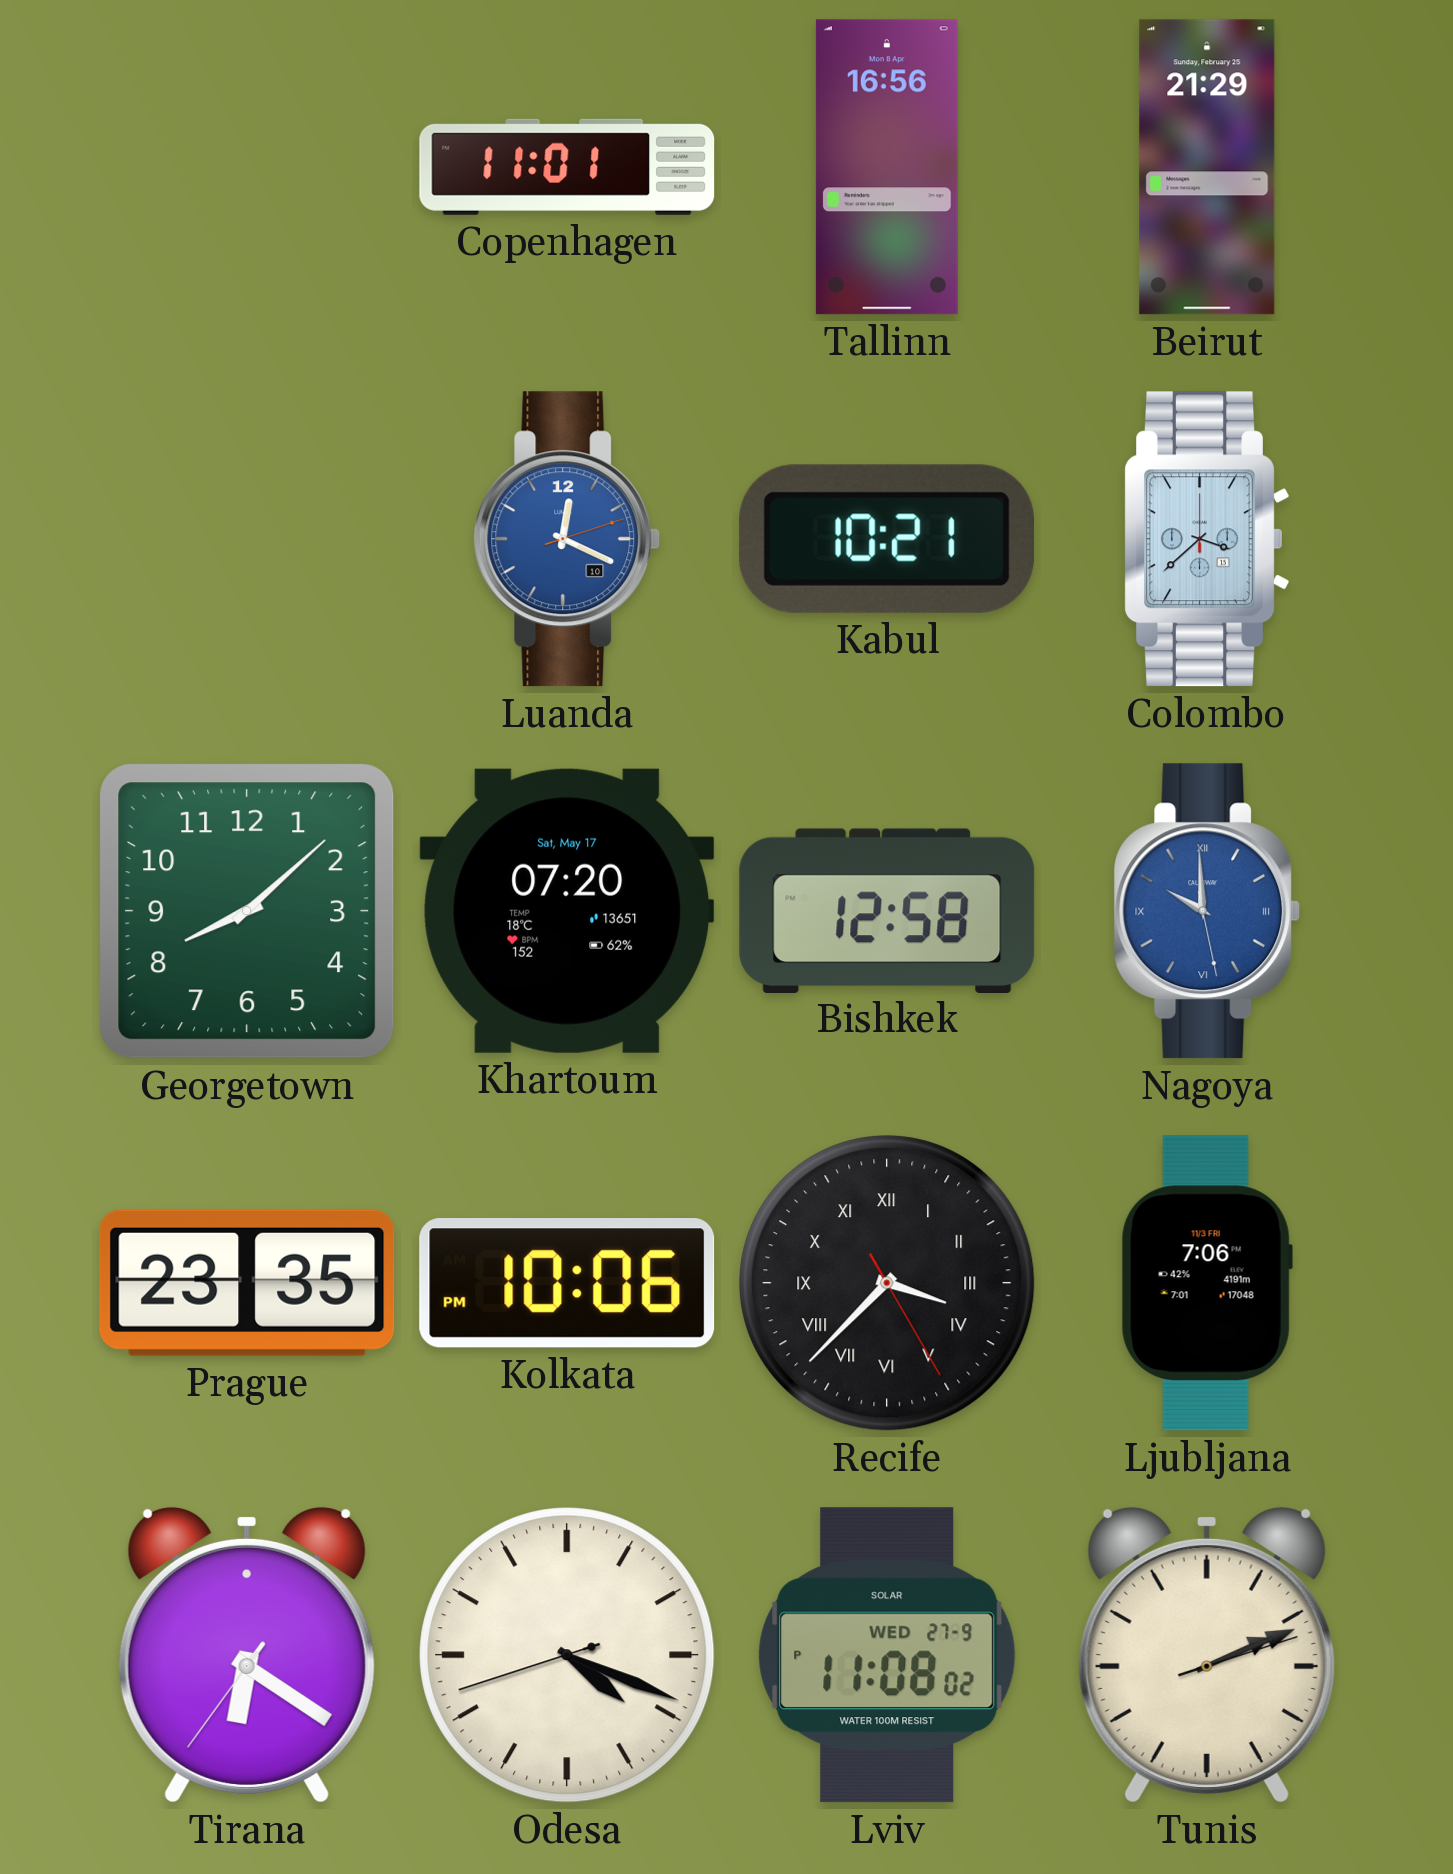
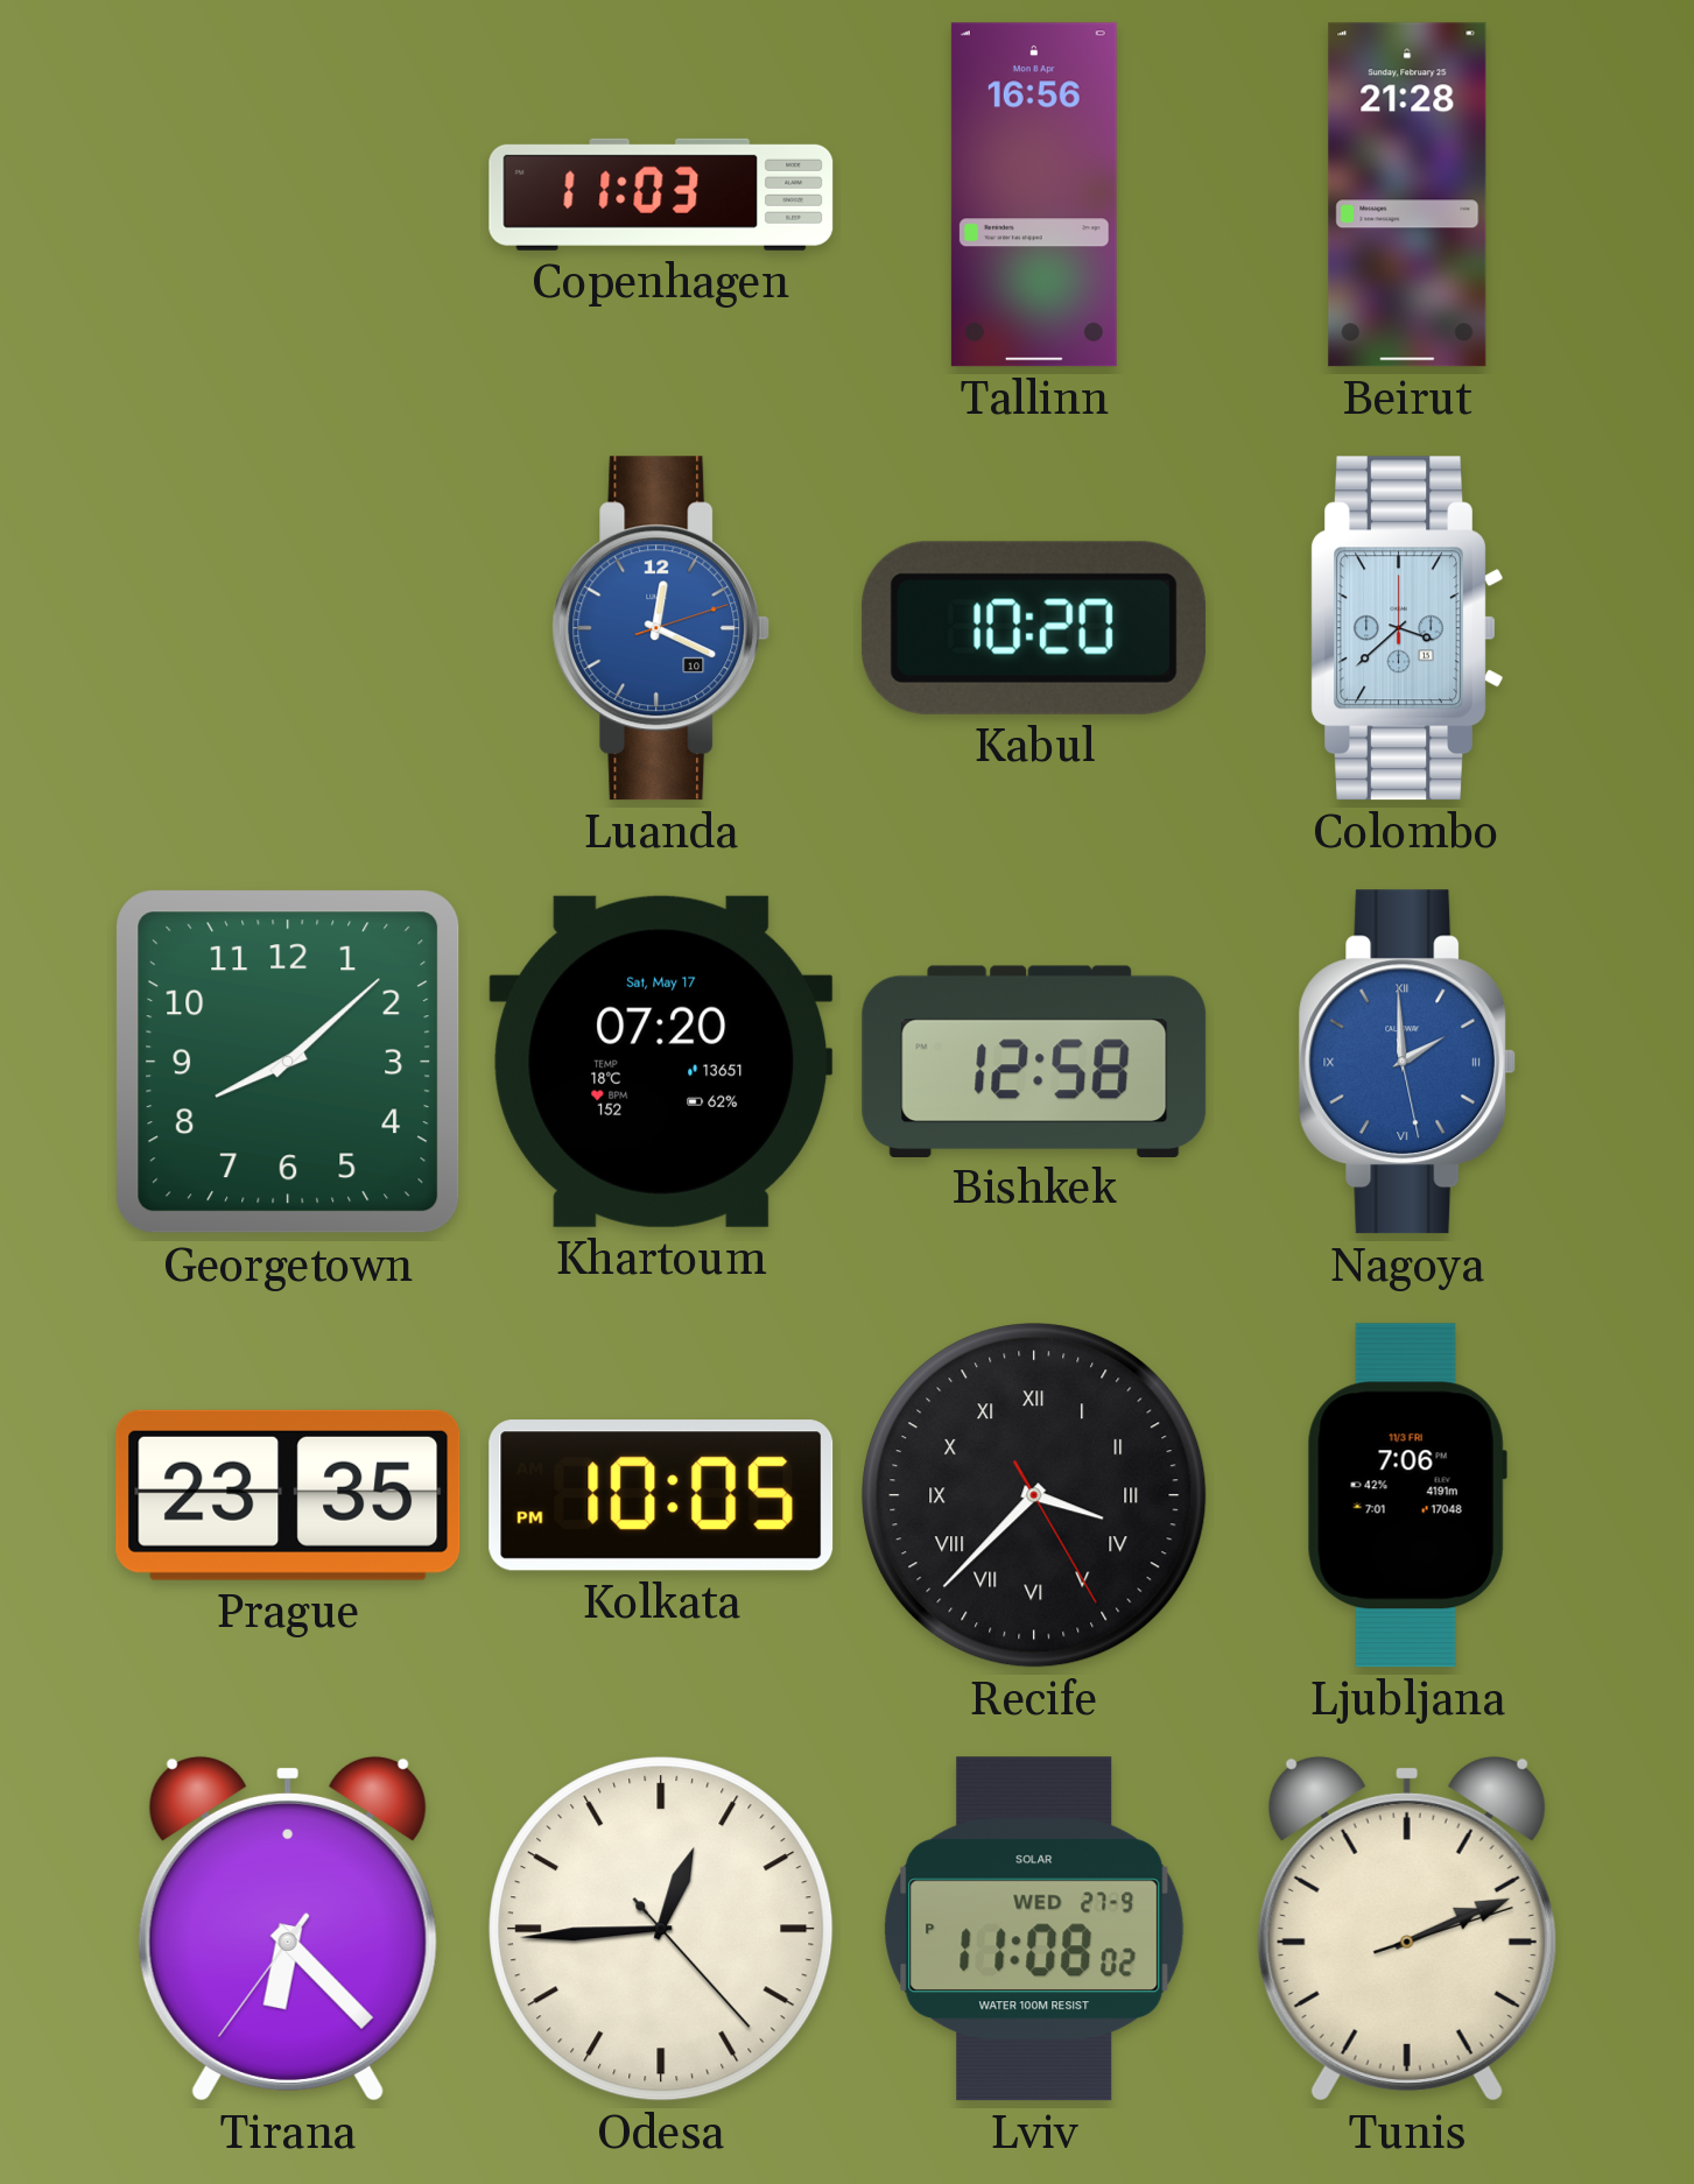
Copenhagen: 11:01 -> 11:03
Beirut: 21:29 -> 21:28
Kabul: 10:21 -> 10:20
Nagoya: 9:59 -> 1:59
Kolkata: 10:06 -> 10:05
Tirana: 6:20 -> 6:22
Odesa: 4:18 -> 12:44
